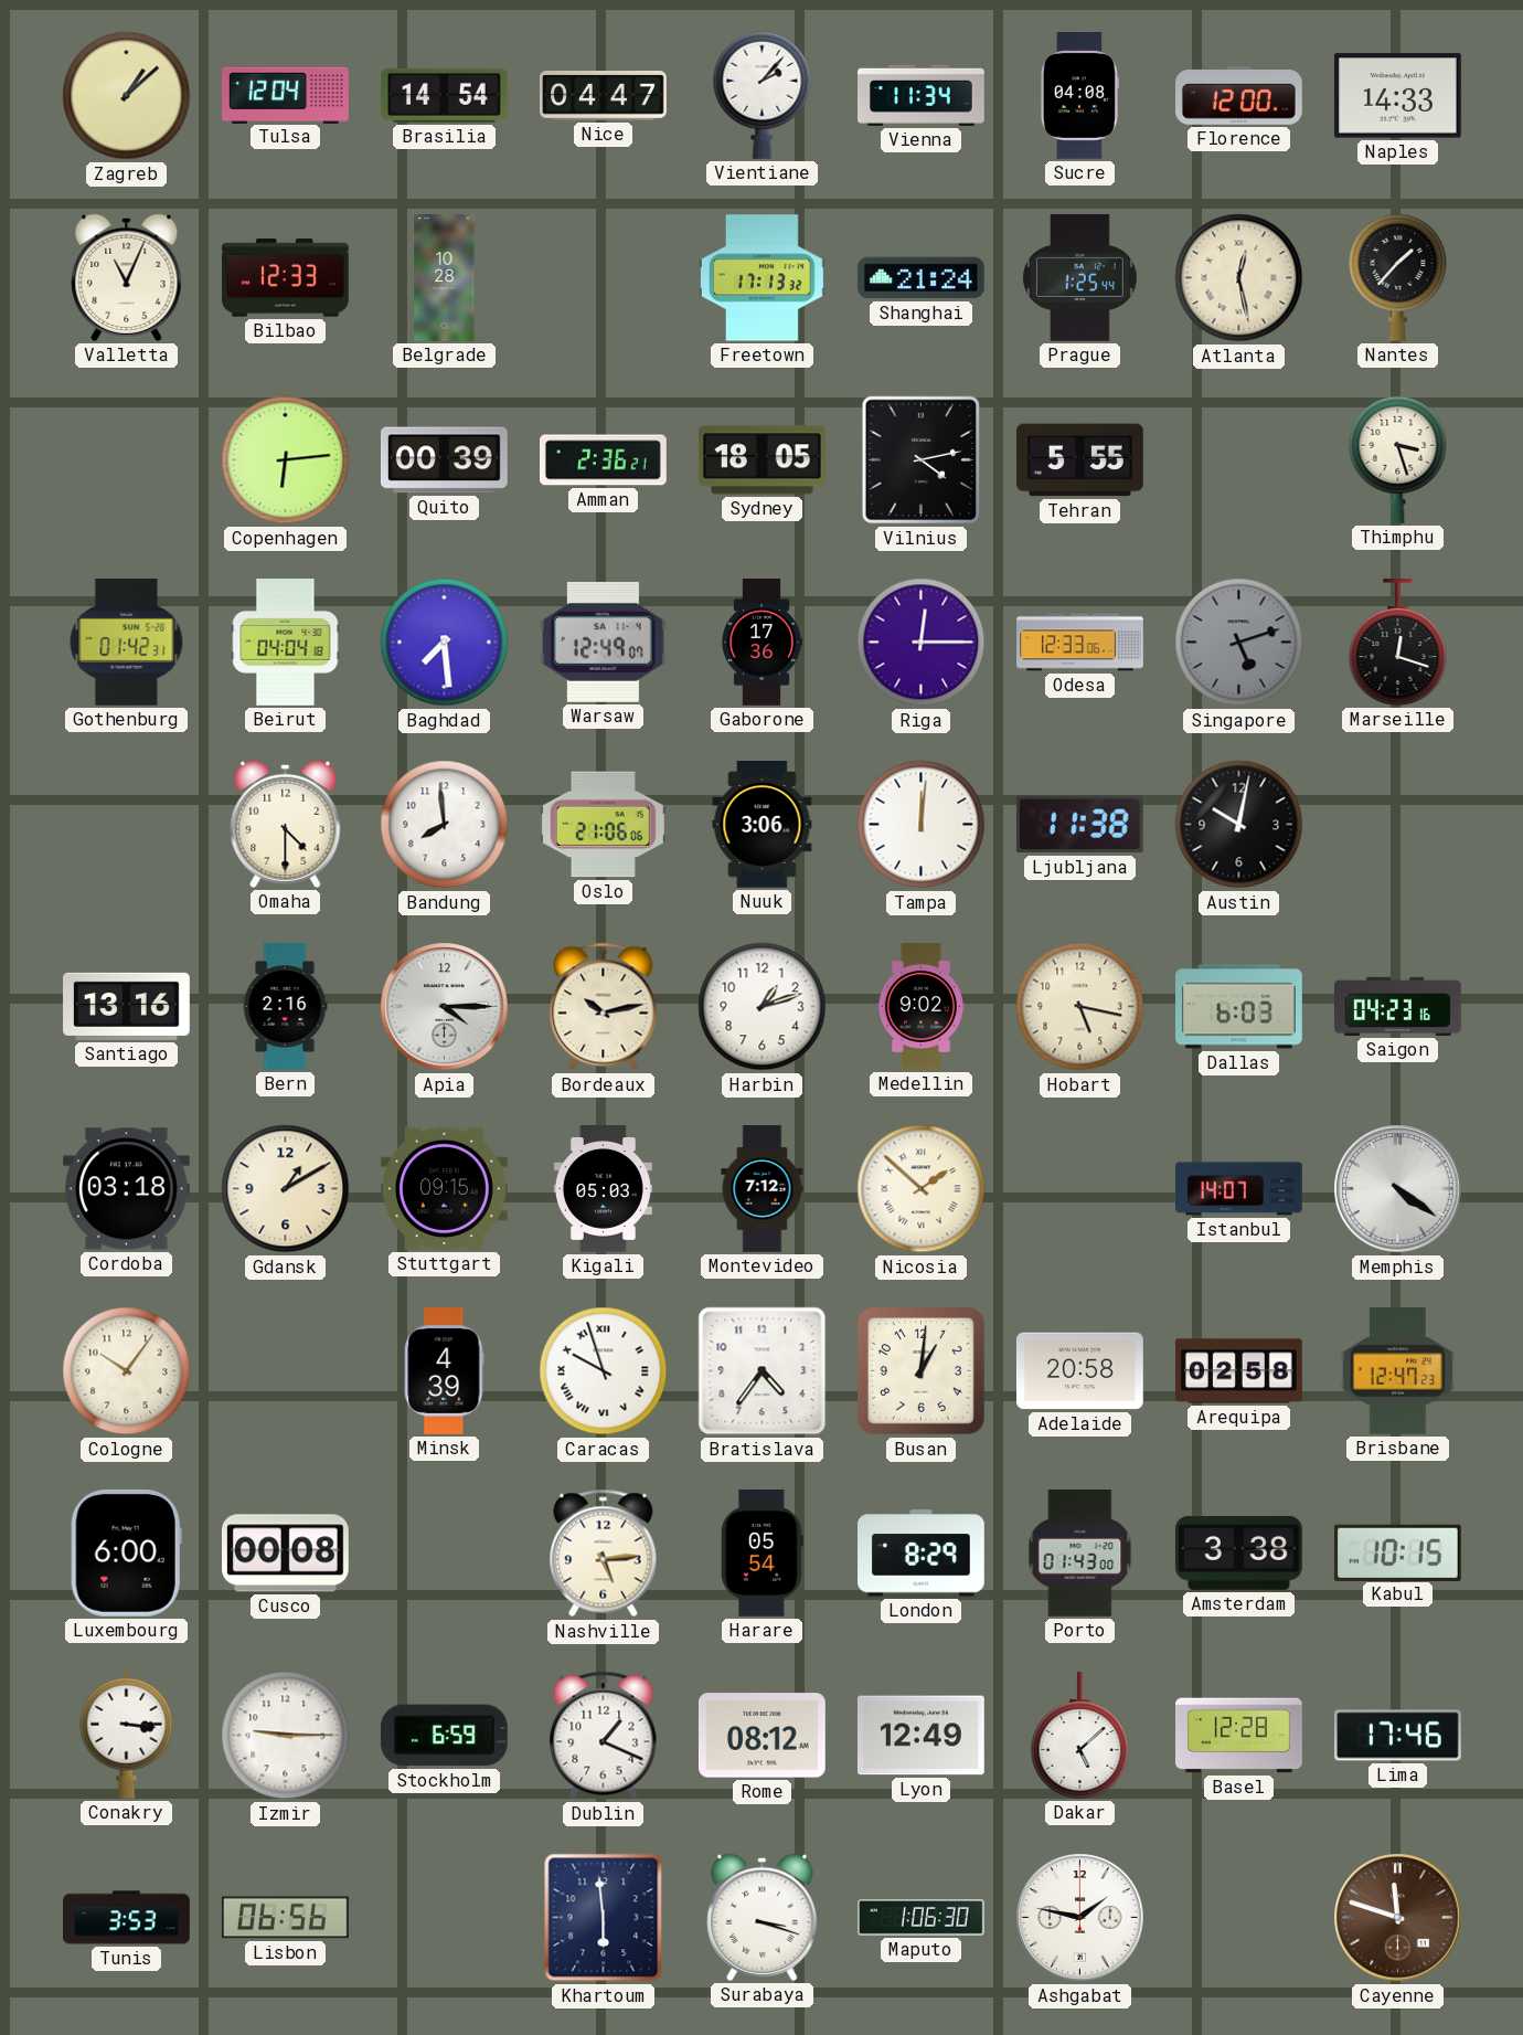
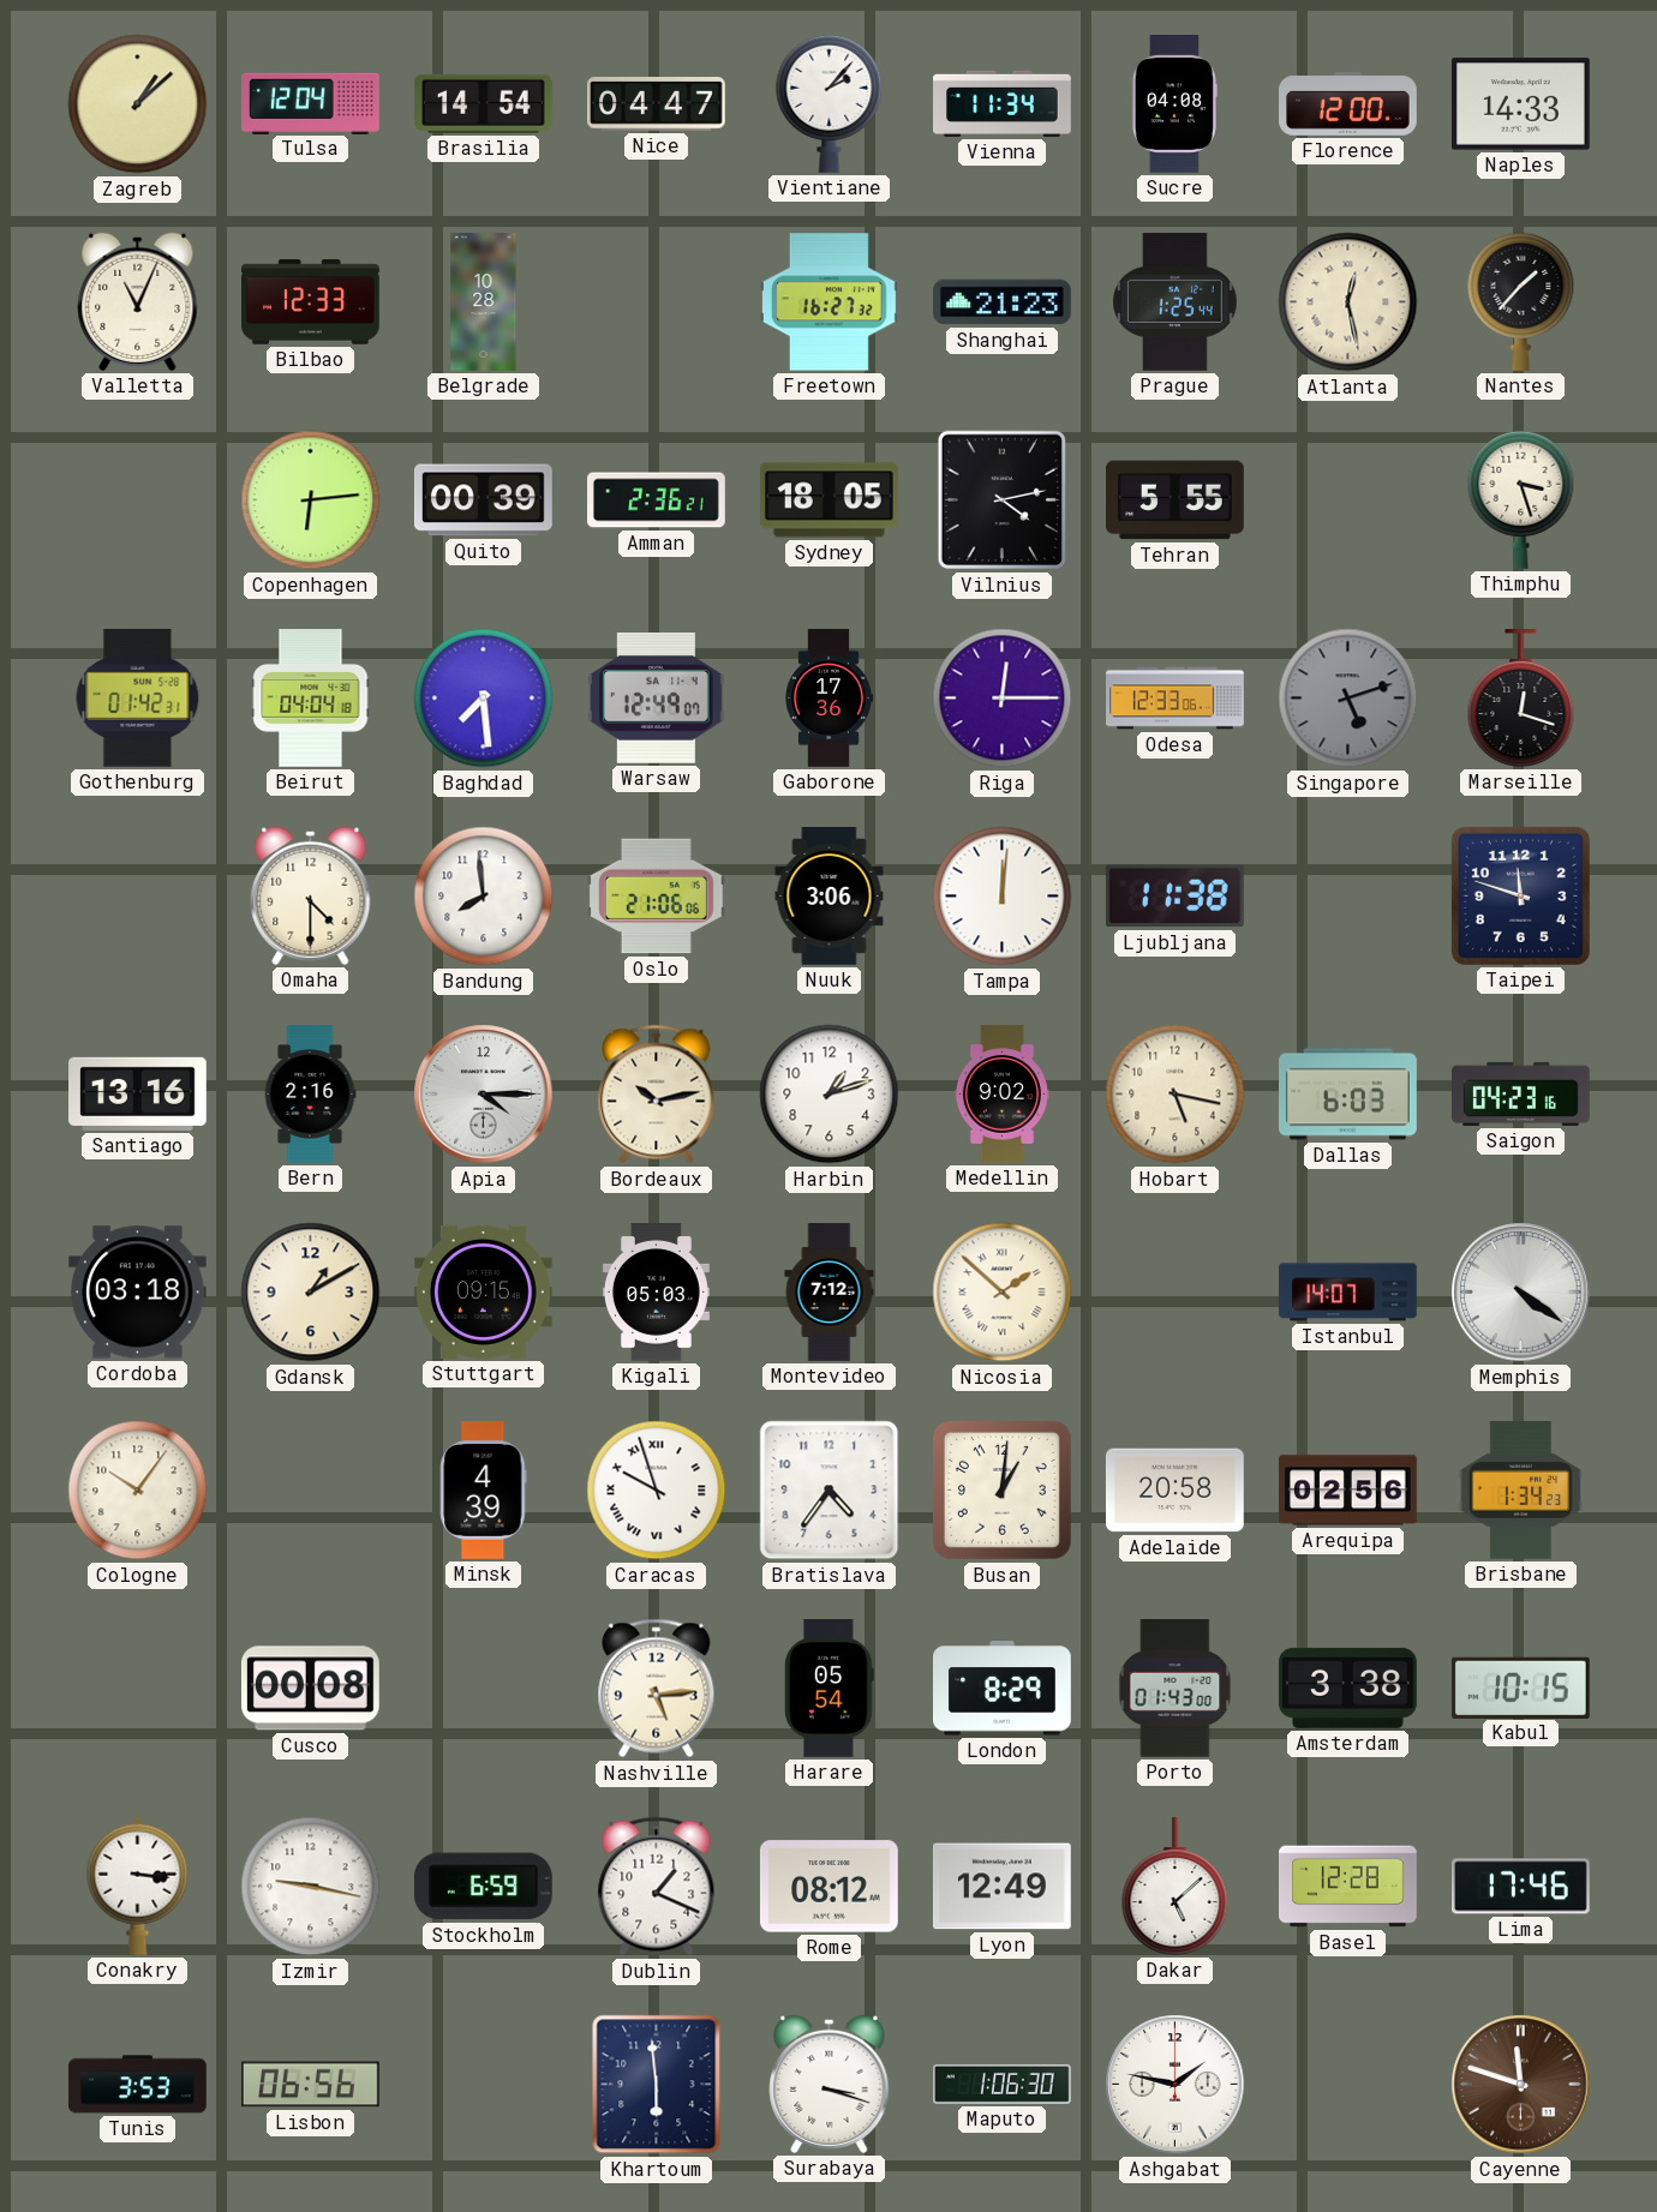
Freetown: 17:13 -> 16:27
Shanghai: 21:24 -> 21:23
Austin: 10:02 -> none
Taipei: none -> 11:48
Arequipa: 02:58 -> 02:56
Brisbane: 12:47 -> 1:34
Luxembourg: 6:00 -> none
Izmir: 9:15 -> 9:17
